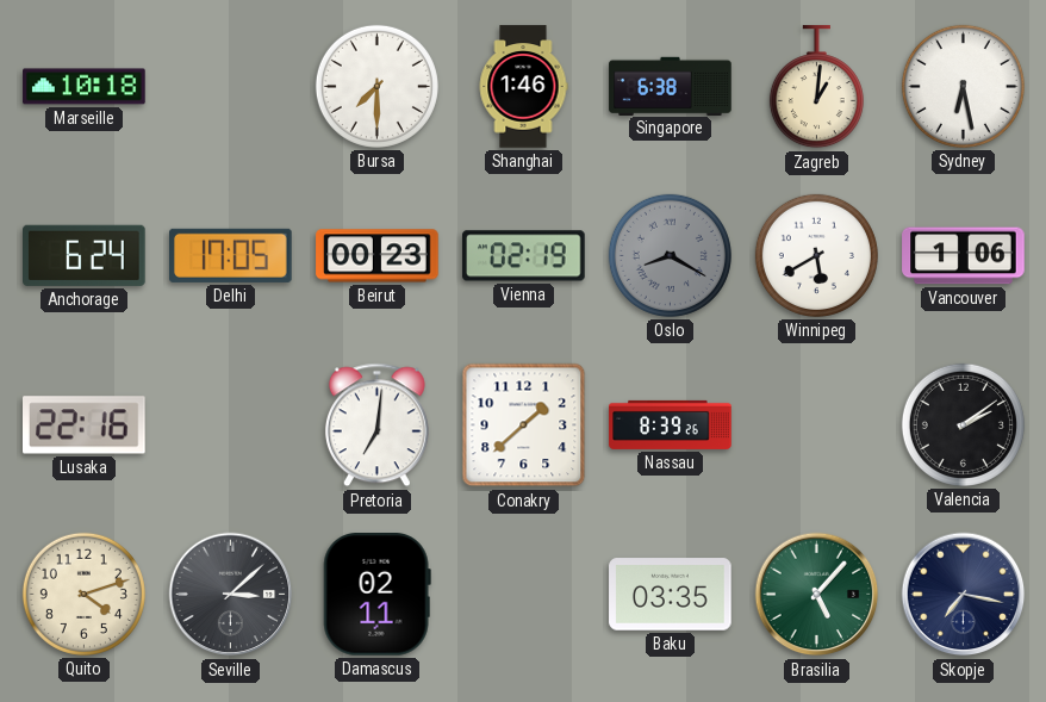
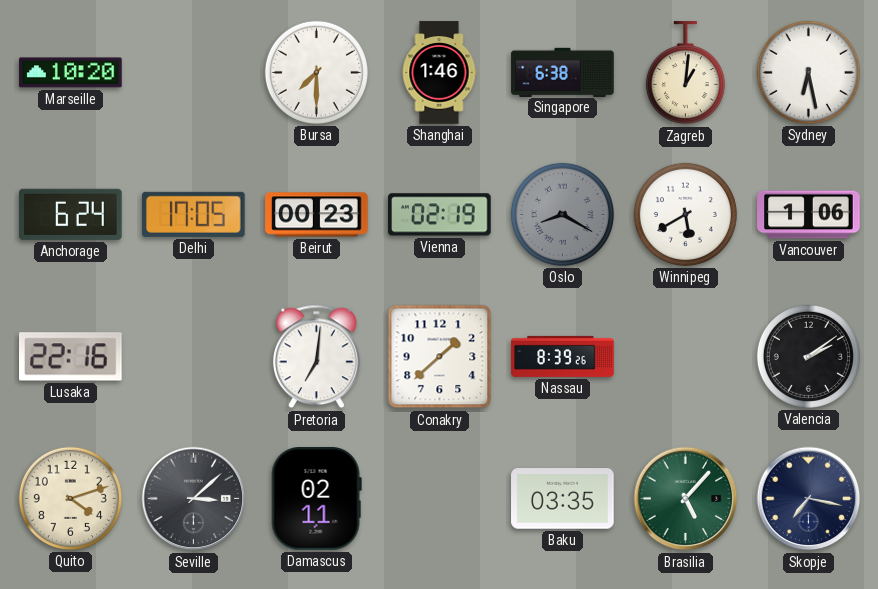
Marseille: 10:18 -> 10:20
